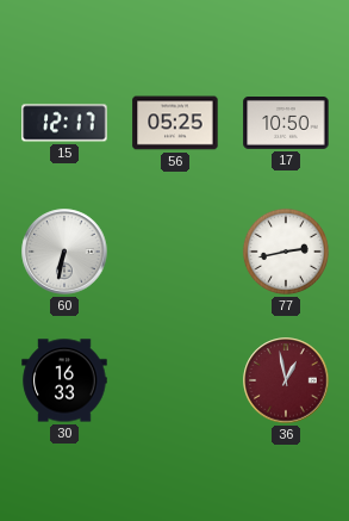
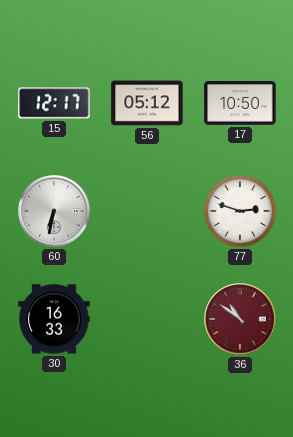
56: 05:25 -> 05:12
77: 2:43 -> 2:48
36: 12:58 -> 10:51
